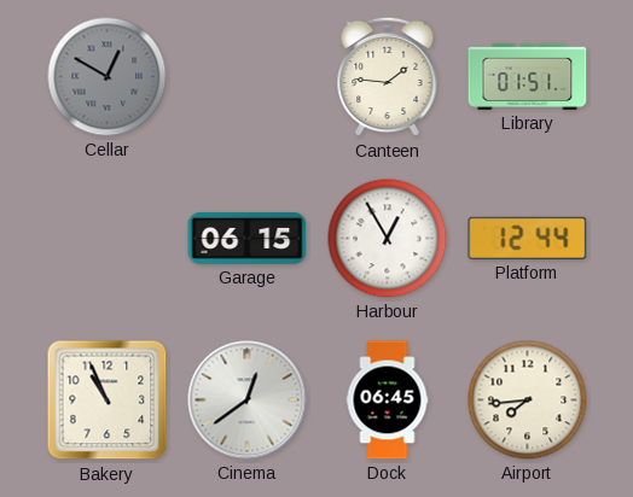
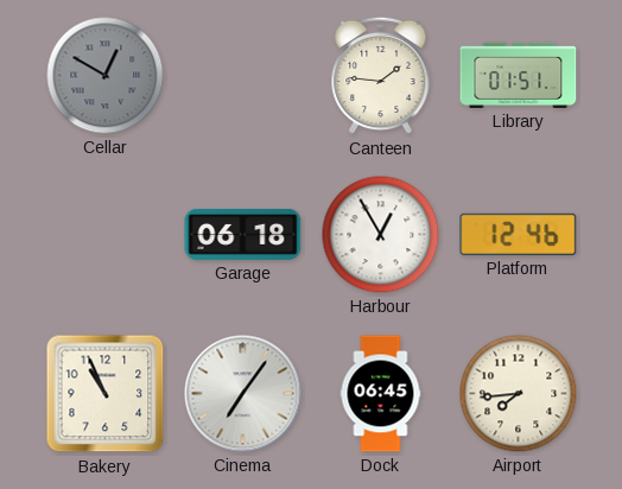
Garage: 06:15 -> 06:18
Platform: 12:44 -> 12:46
Cinema: 12:39 -> 7:06
